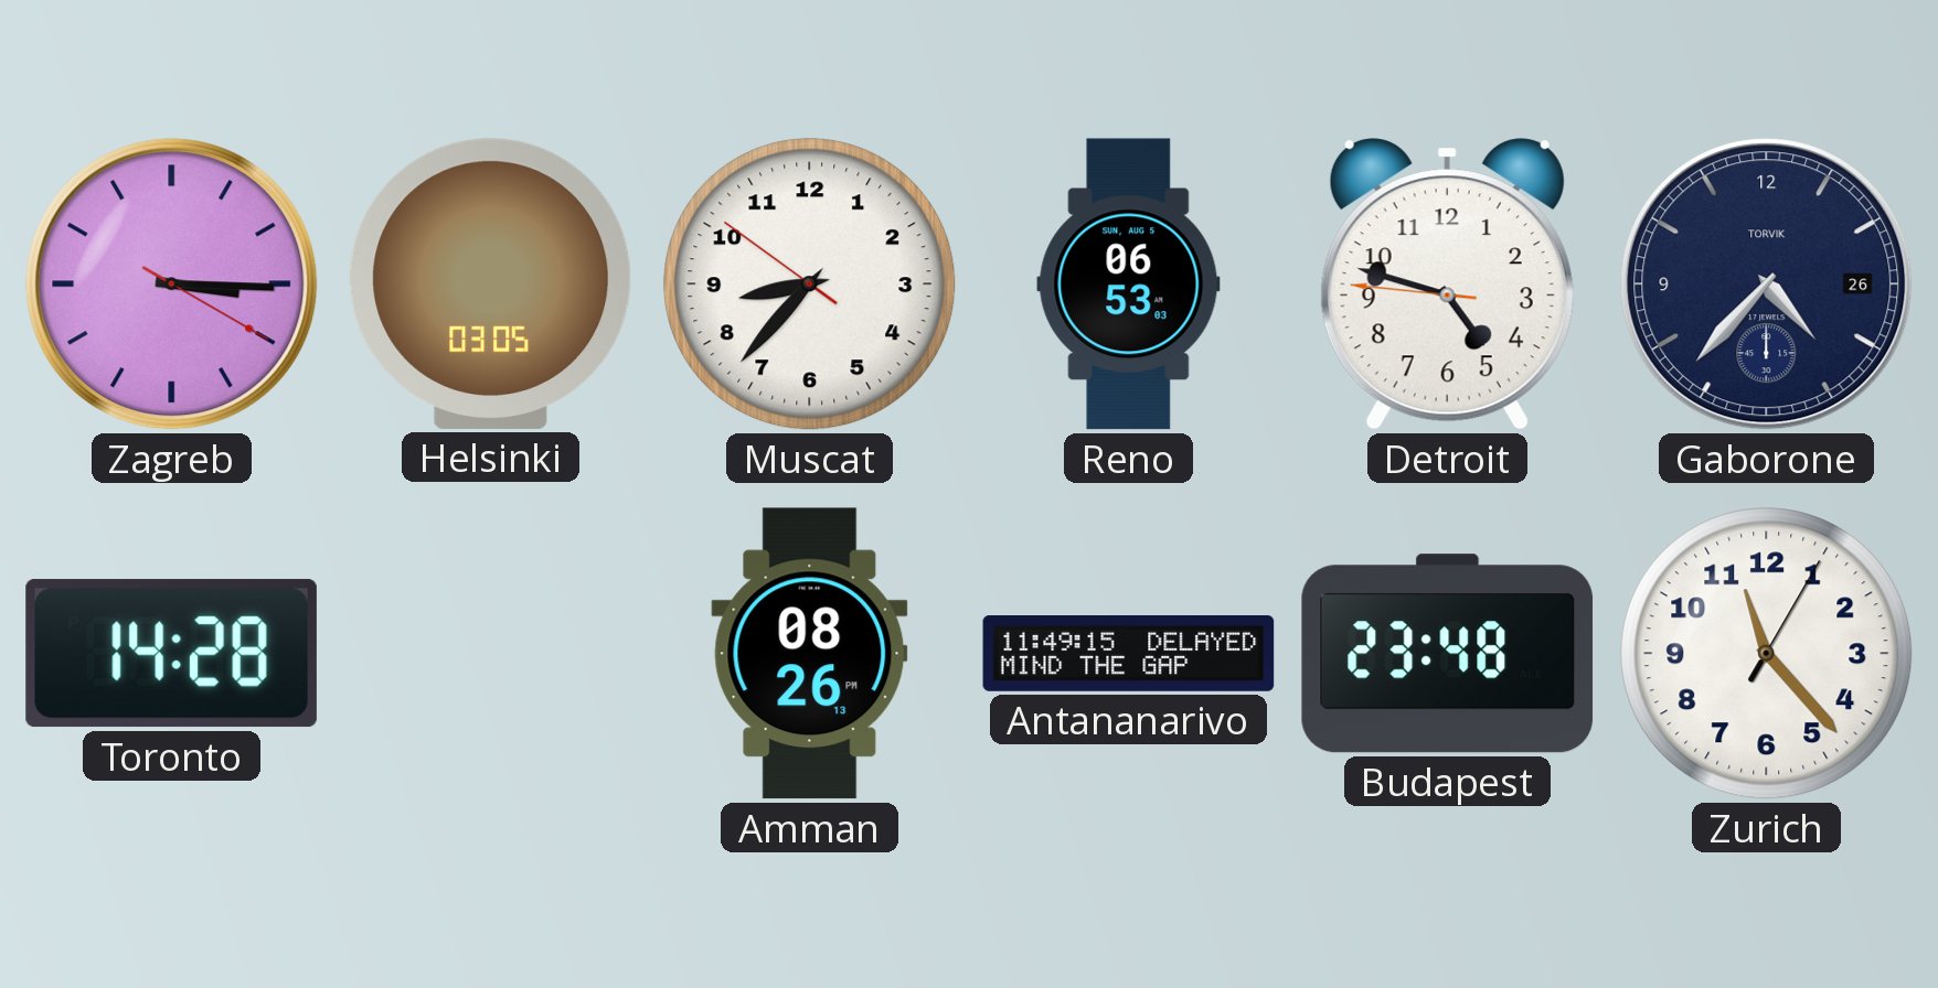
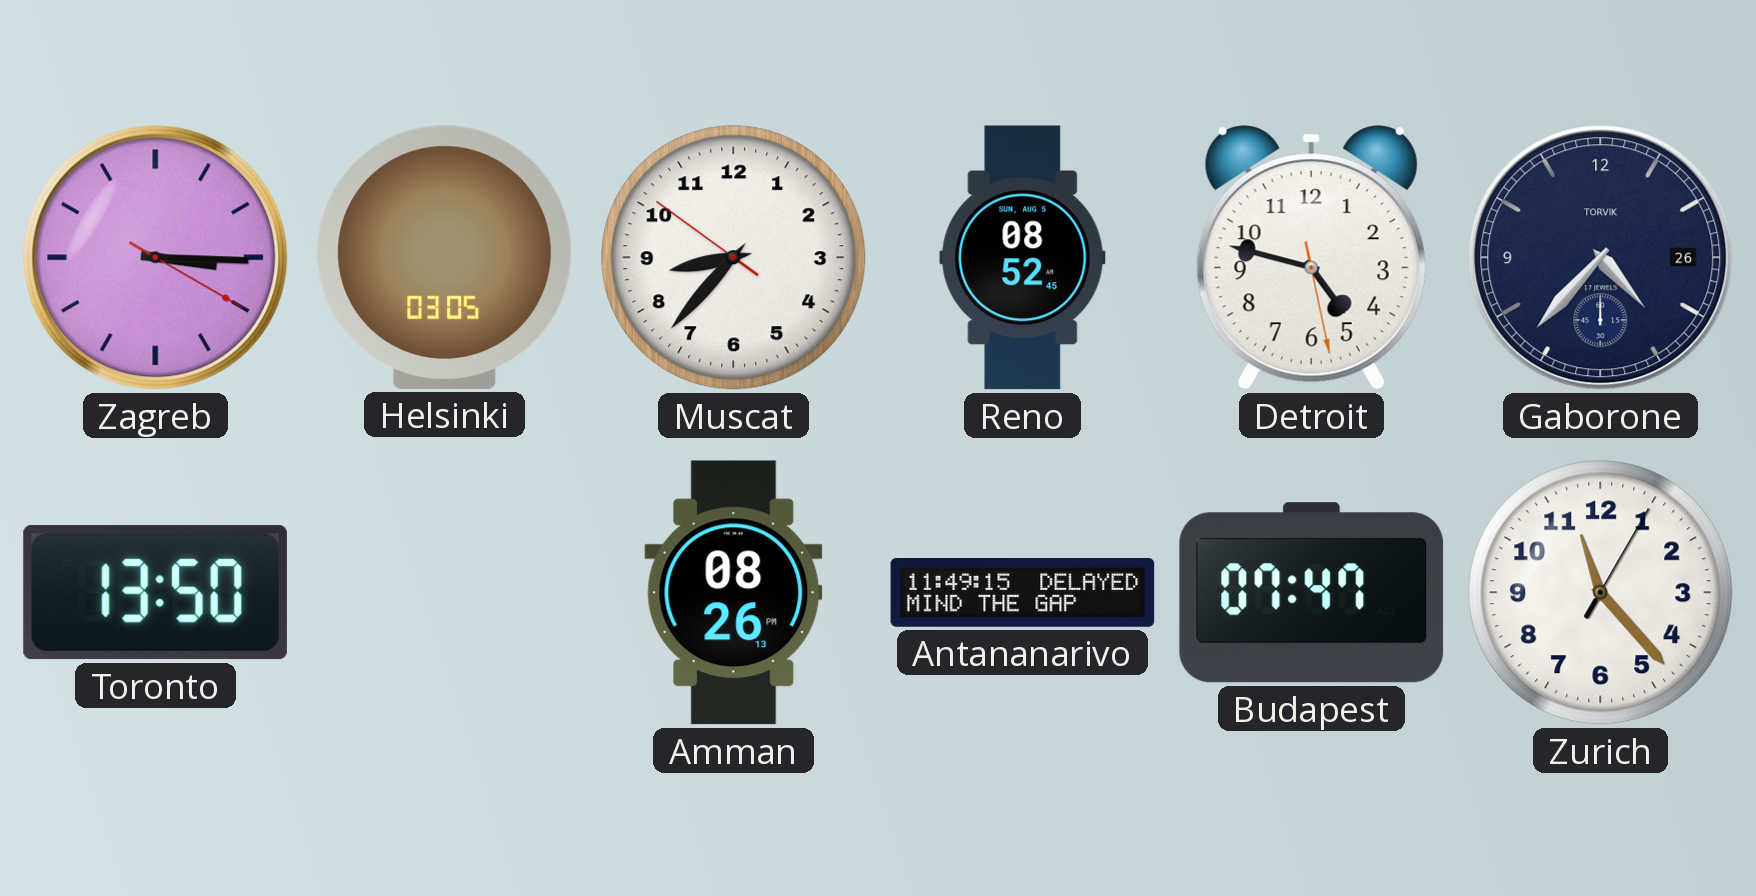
Reno: 06:53 -> 08:52
Detroit: 4:47:46 -> 4:47:28
Toronto: 14:28 -> 13:50
Budapest: 23:48 -> 07:47
